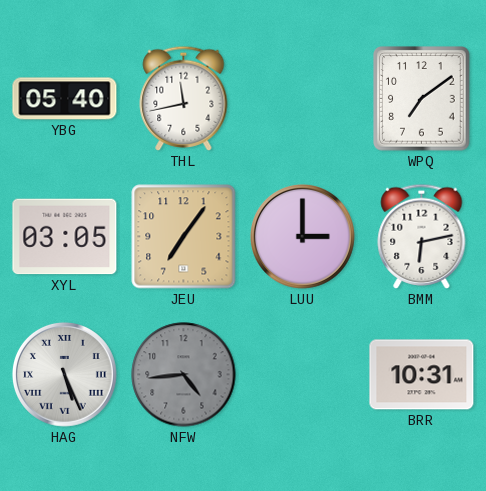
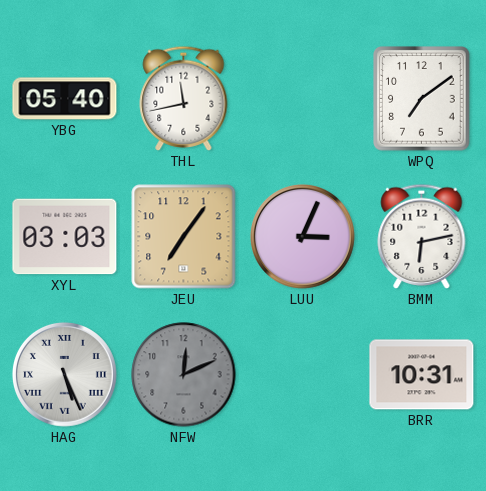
XYL: 03:05 -> 03:03
LUU: 3:00 -> 3:04
NFW: 4:44 -> 12:11
